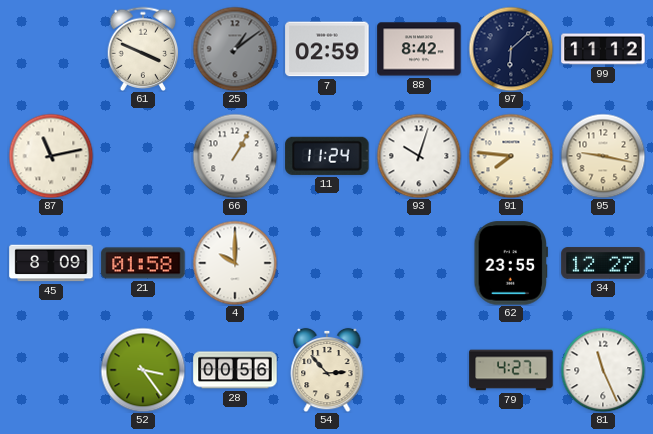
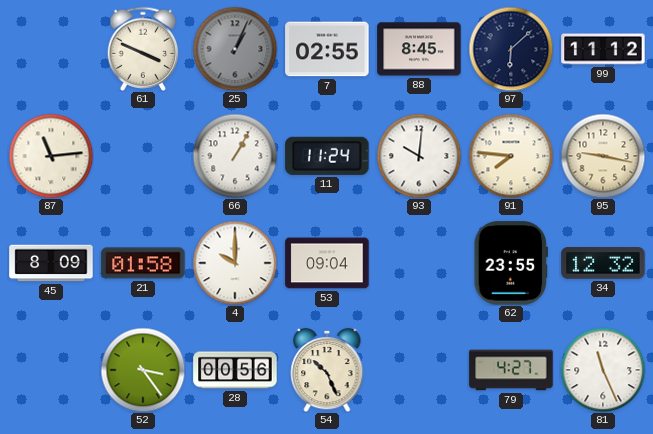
25: 1:09 -> 1:04
7: 02:59 -> 02:55
88: 8:42 -> 8:45
87: 11:13 -> 11:14
93: 10:03 -> 10:01
53: none -> 09:04
34: 12:27 -> 12:32
54: 2:53 -> 10:26
